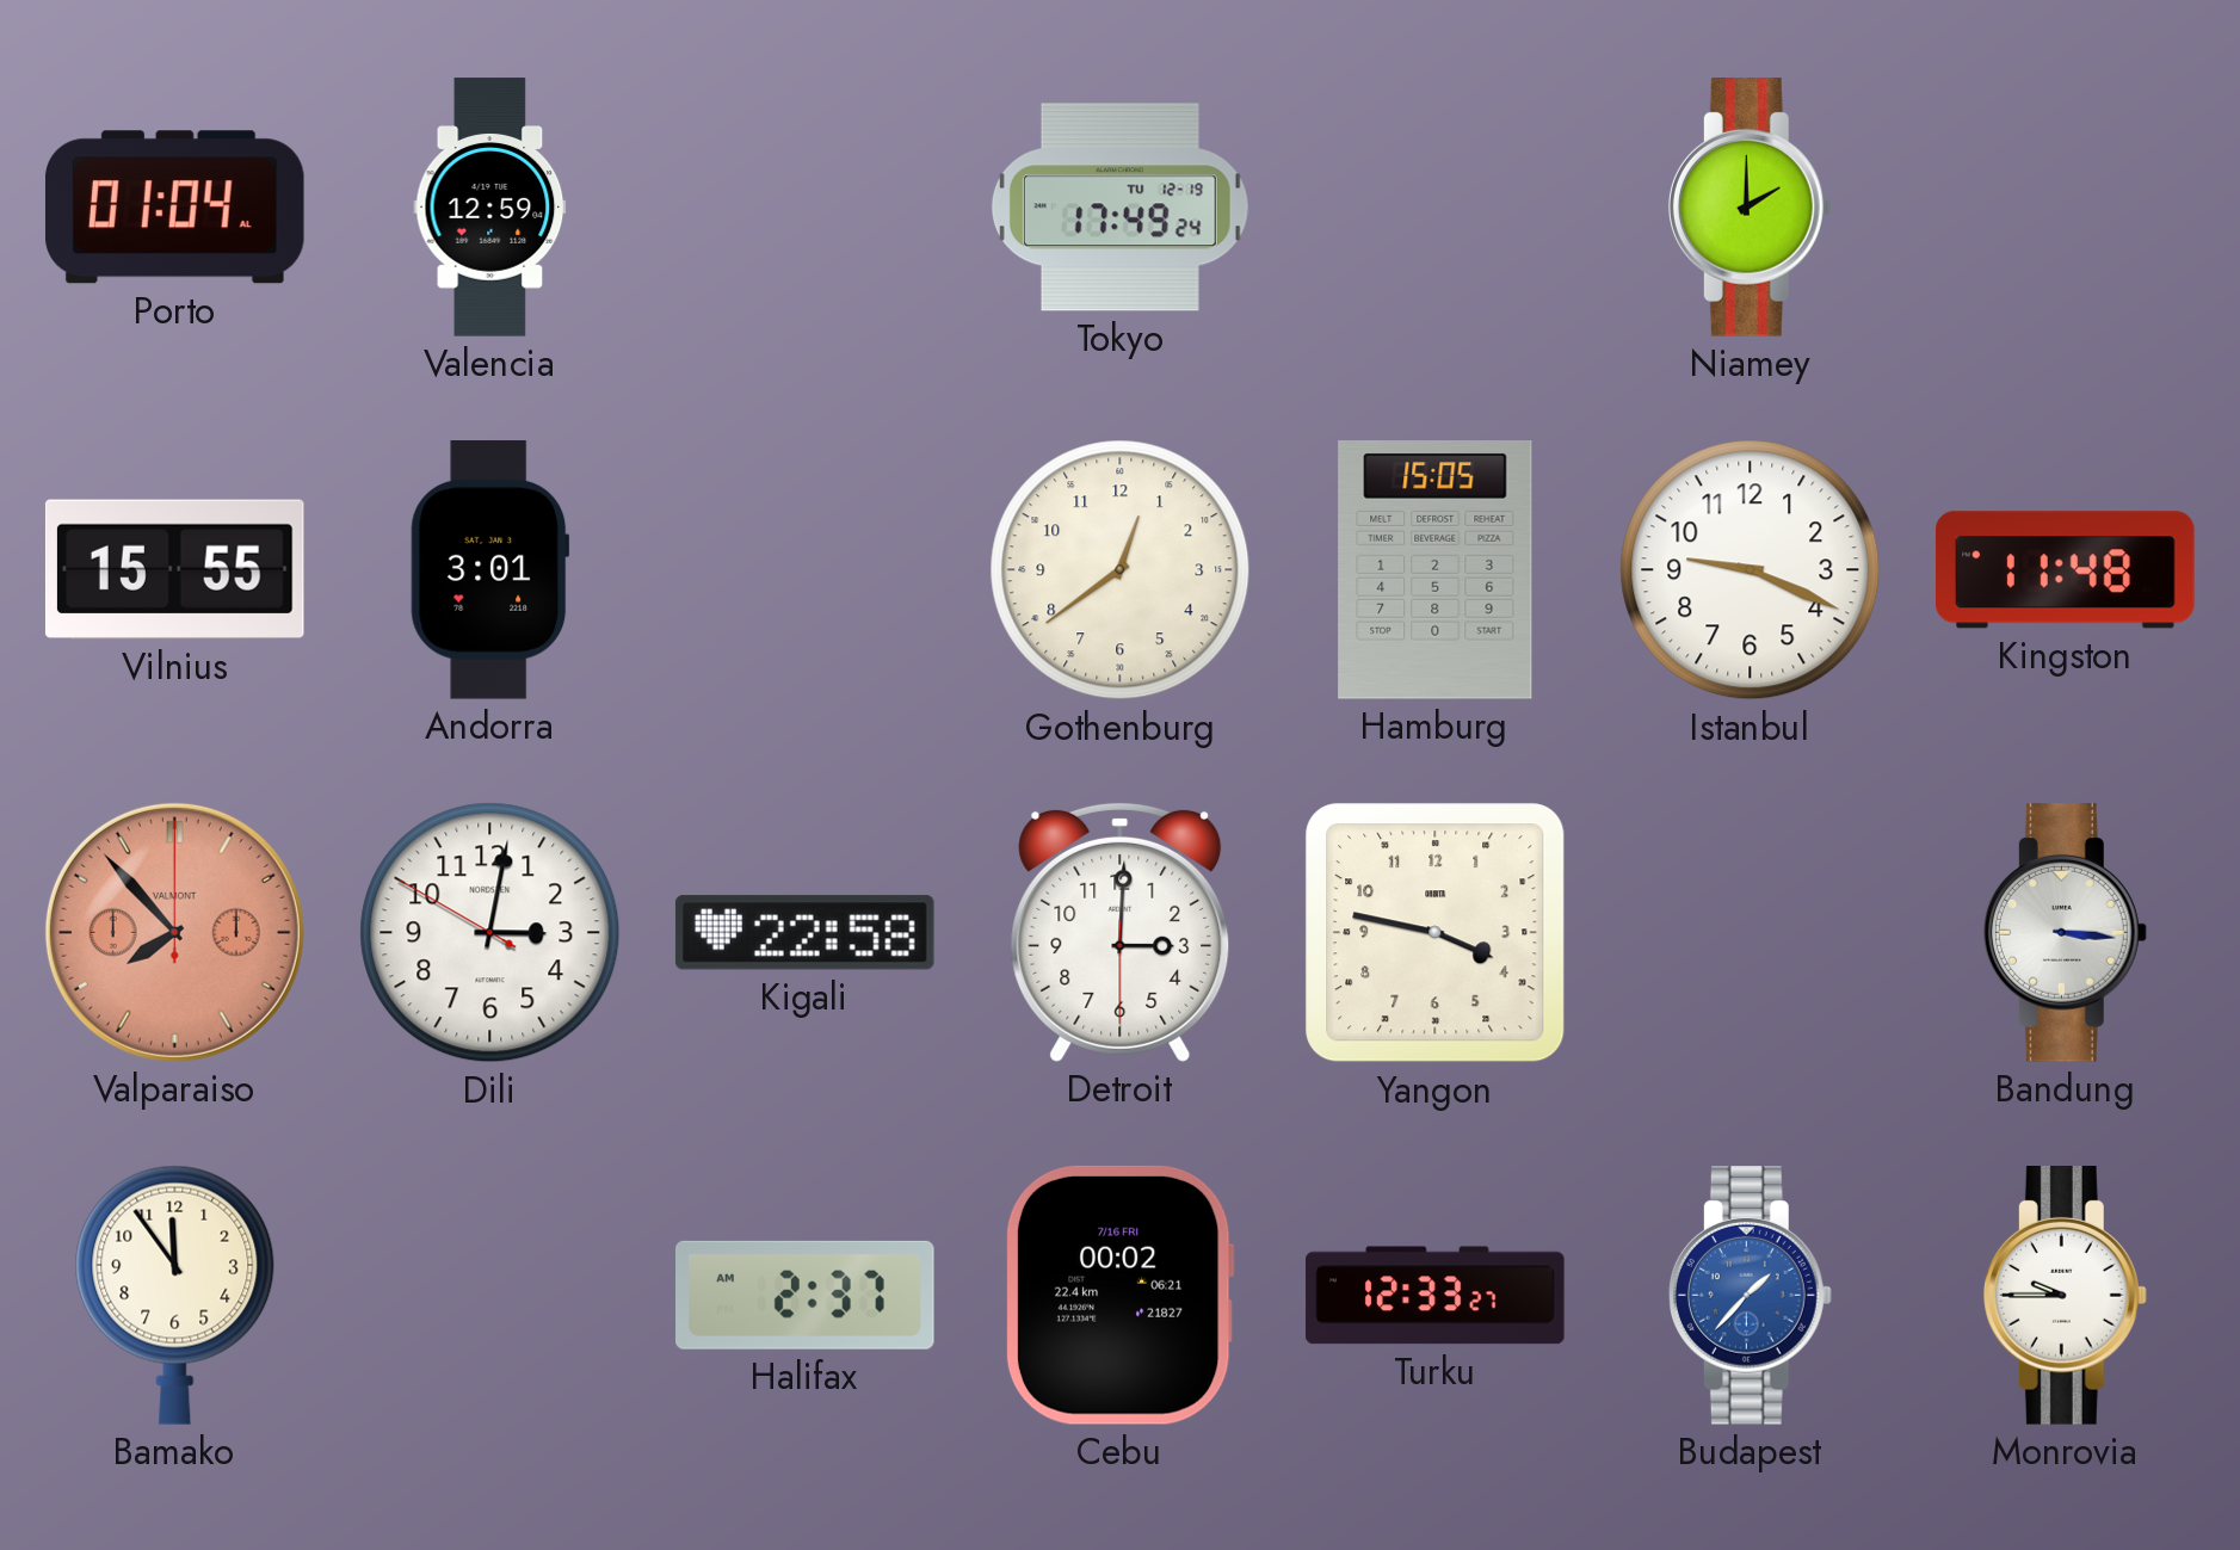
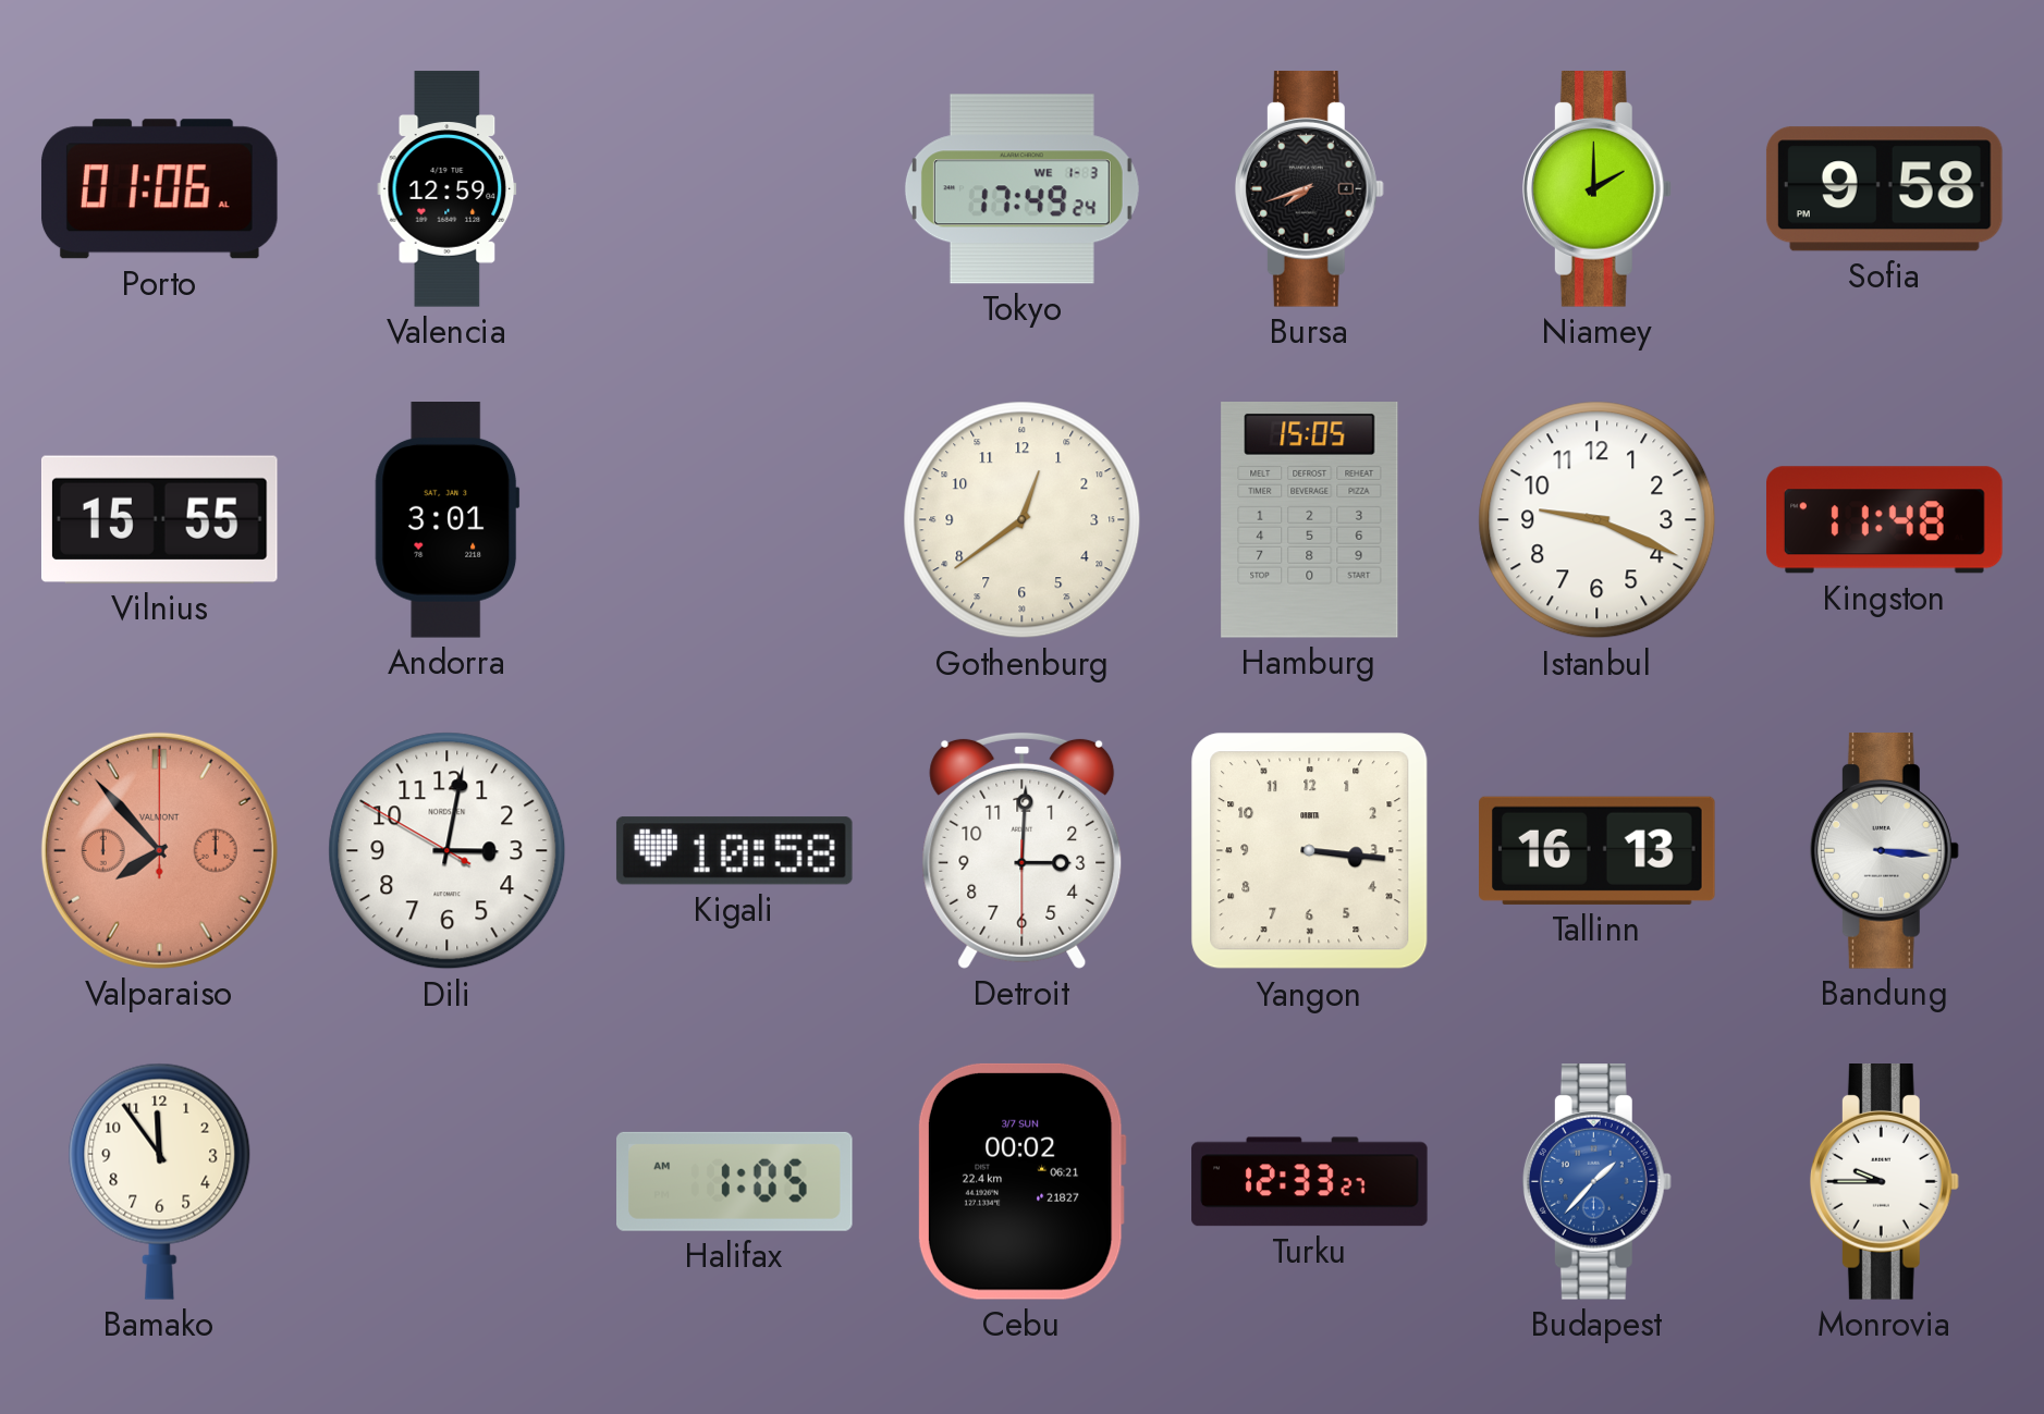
Porto: 01:04 -> 01:06
Tokyo date: TU 12-19 -> WE 1-3
Bursa: none -> 7:42
Sofia: none -> 9:58
Kigali: 22:58 -> 10:58
Yangon: 3:47 -> 3:16
Tallinn: none -> 16:13
Halifax: 2:37 -> 1:05
Cebu date: 7/16 FRI -> 3/7 SUN
